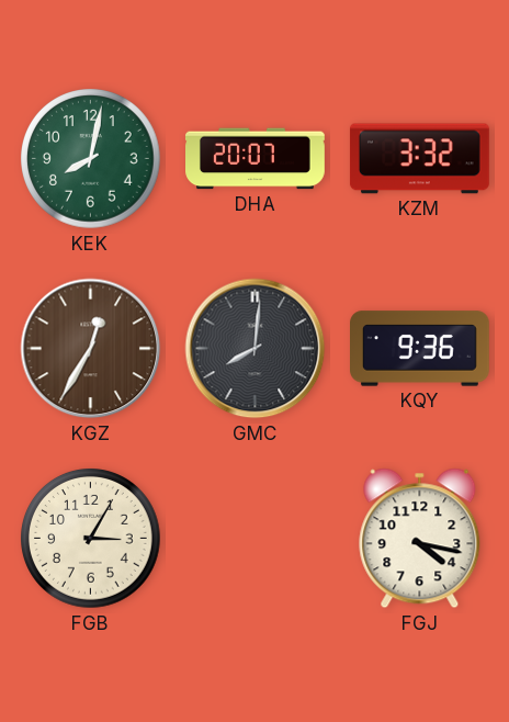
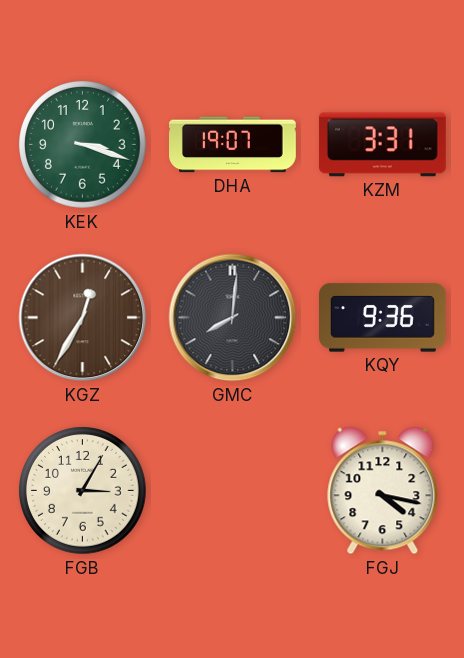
KEK: 8:02 -> 3:18
DHA: 20:07 -> 19:07
KZM: 3:32 -> 3:31
